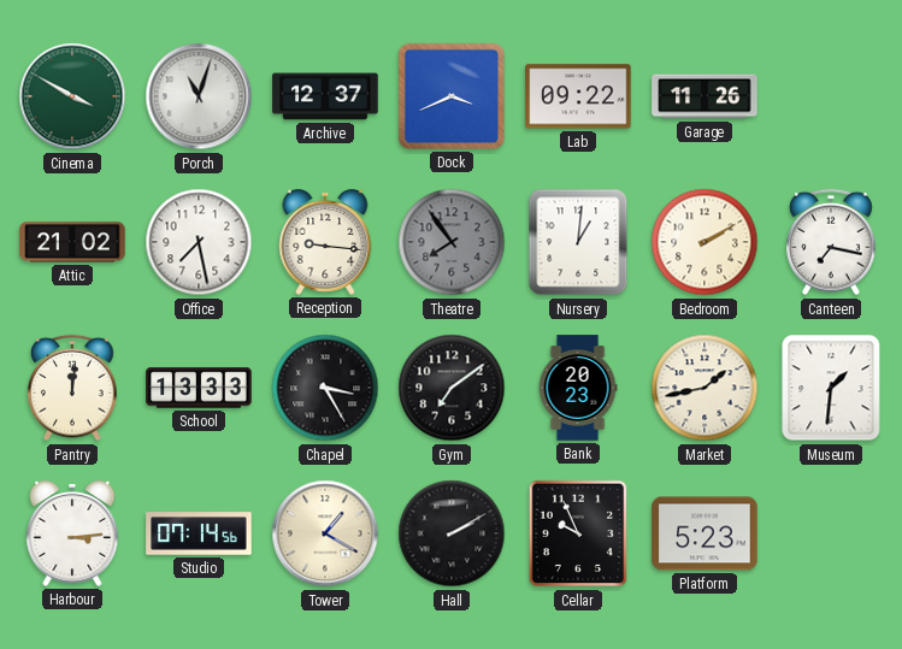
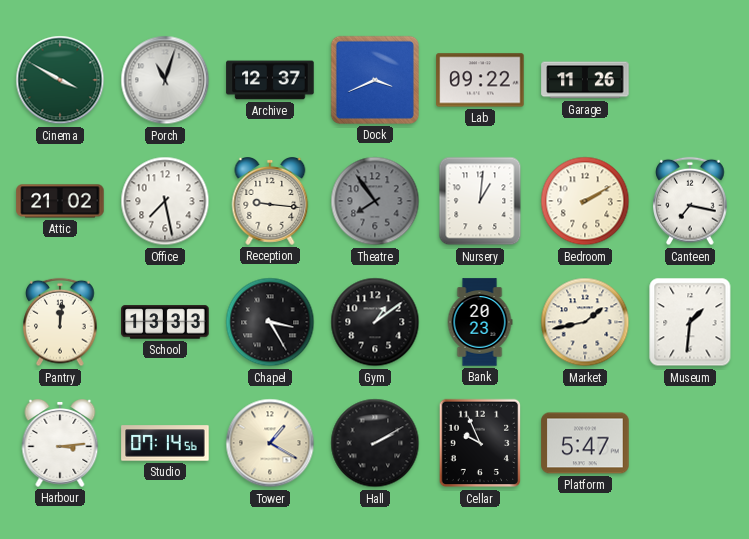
Gym: 7:09 -> 1:09
Platform: 5:23 -> 5:47
